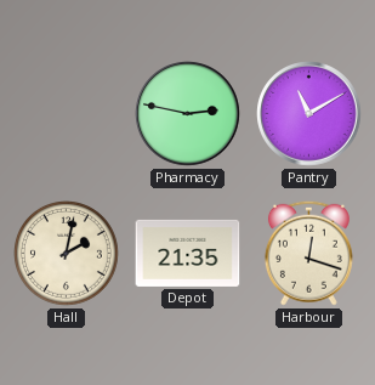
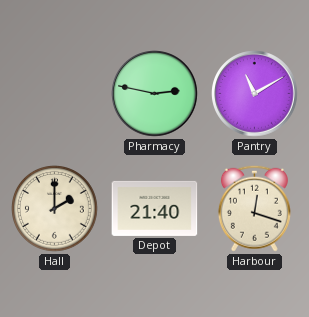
Hall: 2:02 -> 2:00
Depot: 21:35 -> 21:40
